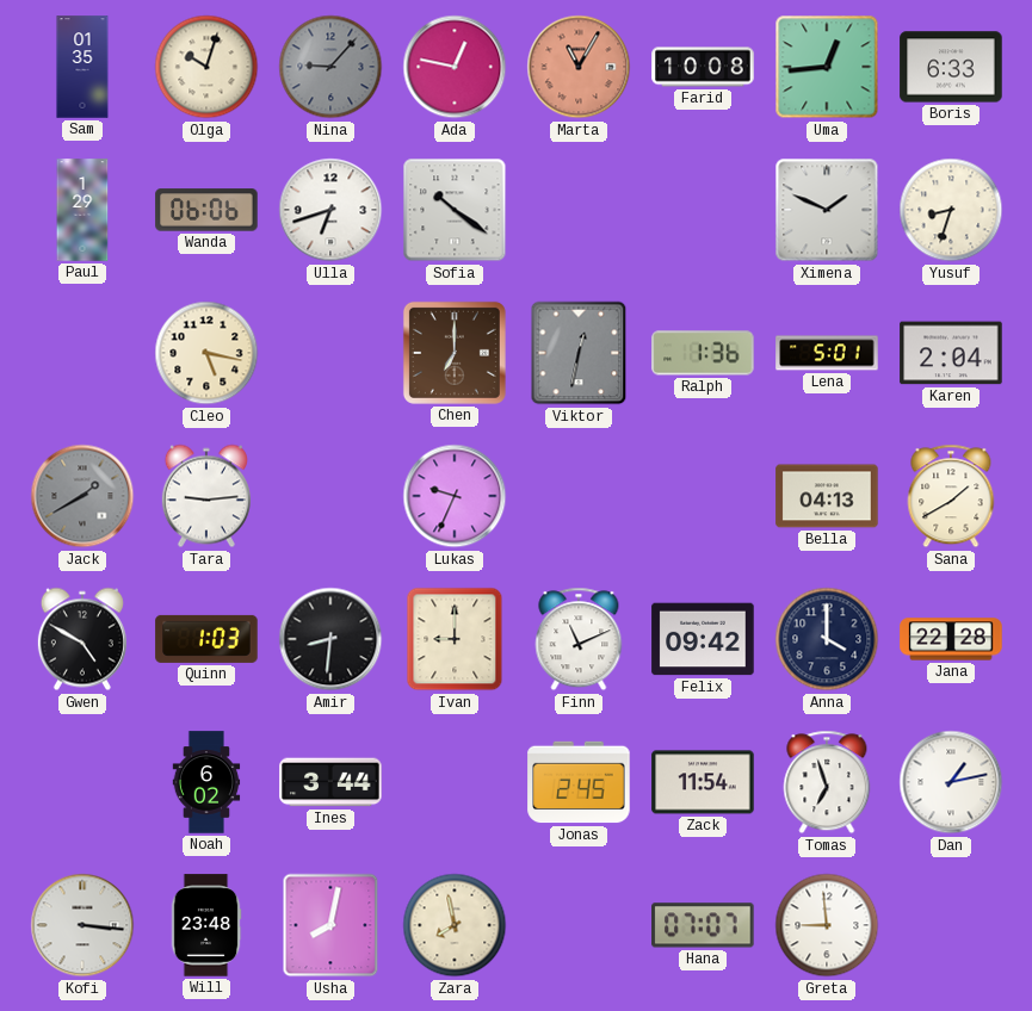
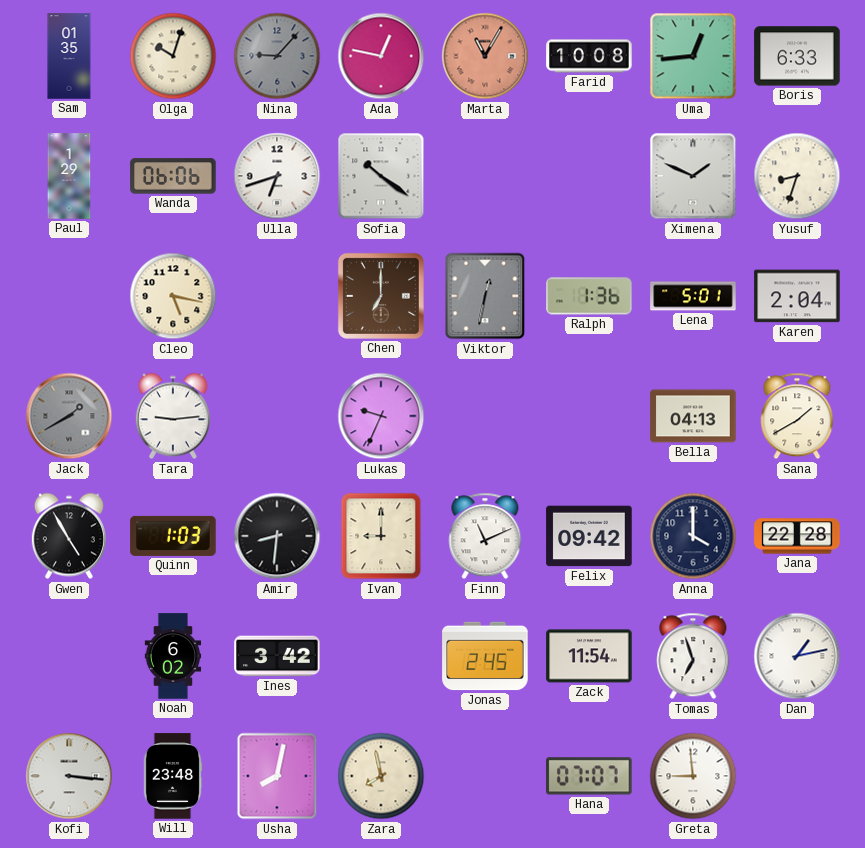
Gwen: 4:50 -> 4:55
Ines: 3:44 -> 3:42
